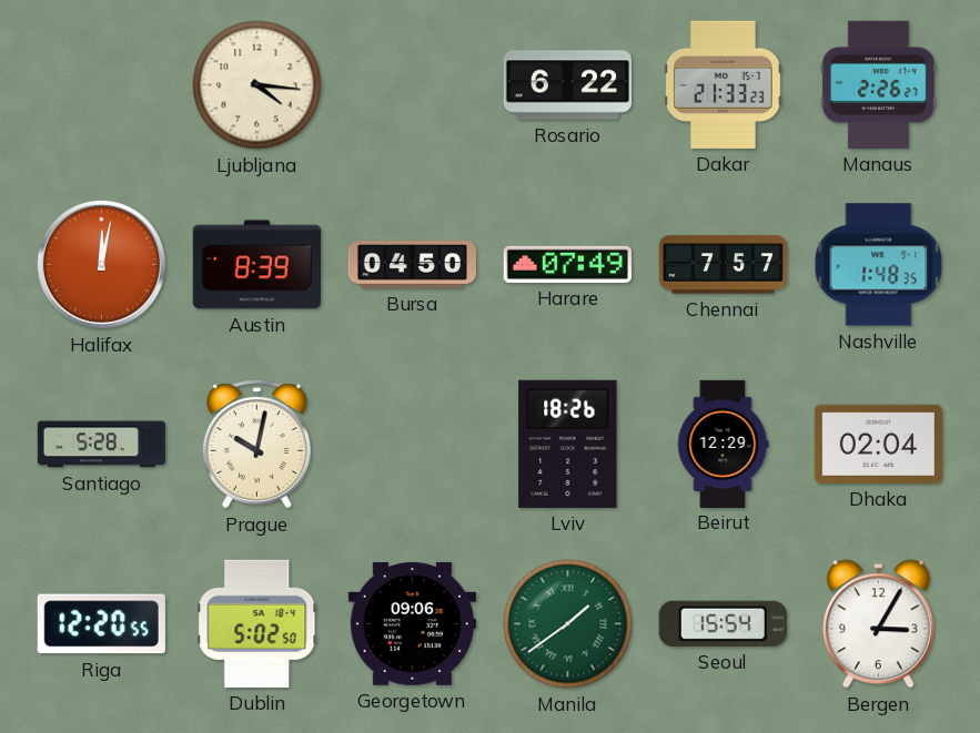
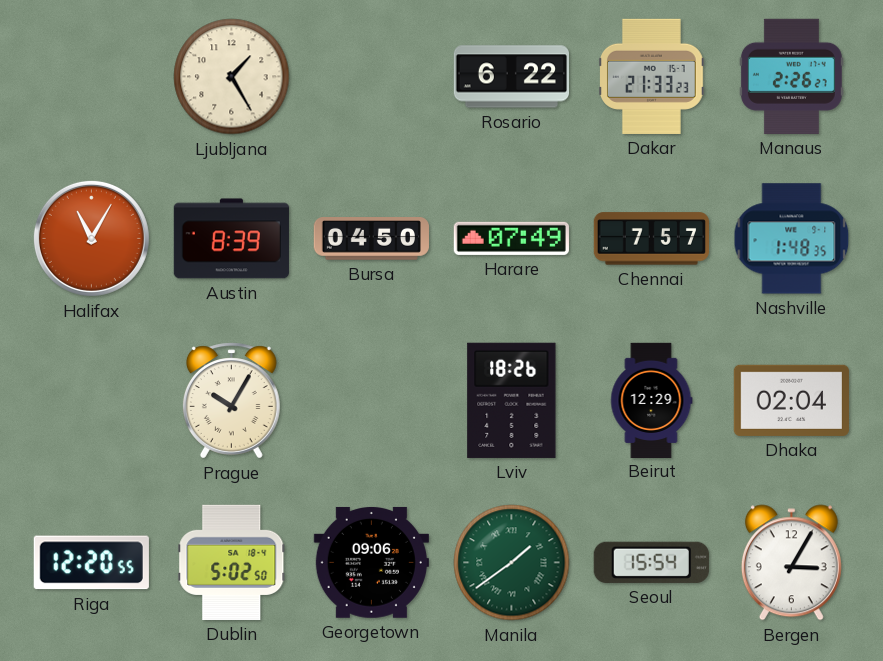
Ljubljana: 4:16 -> 1:25
Halifax: 12:02 -> 11:05
Santiago: 5:28 -> none
Prague: 10:02 -> 10:05
